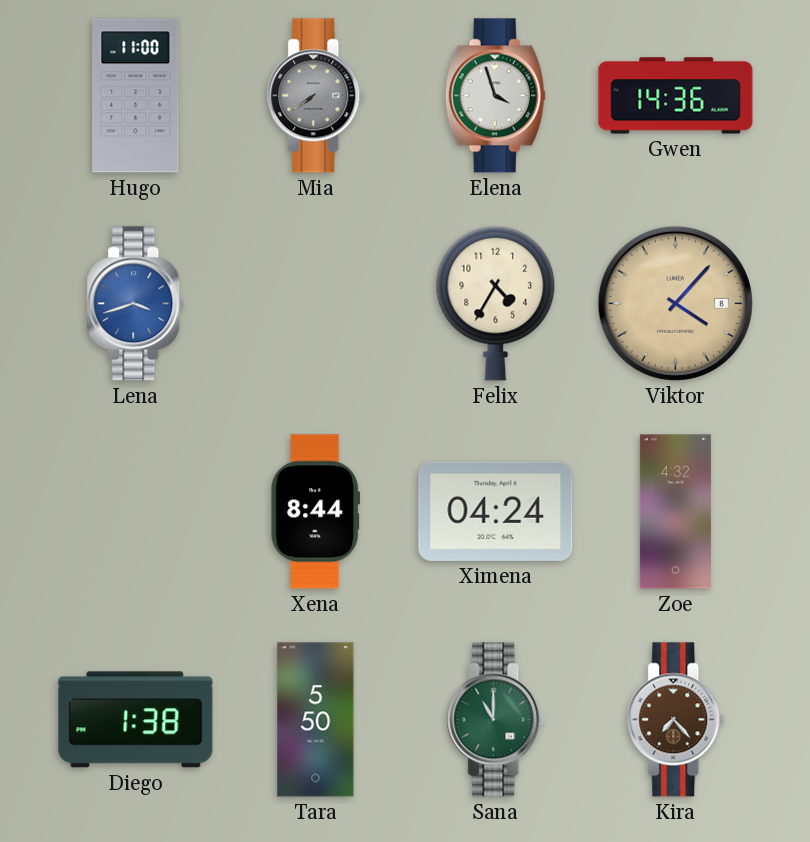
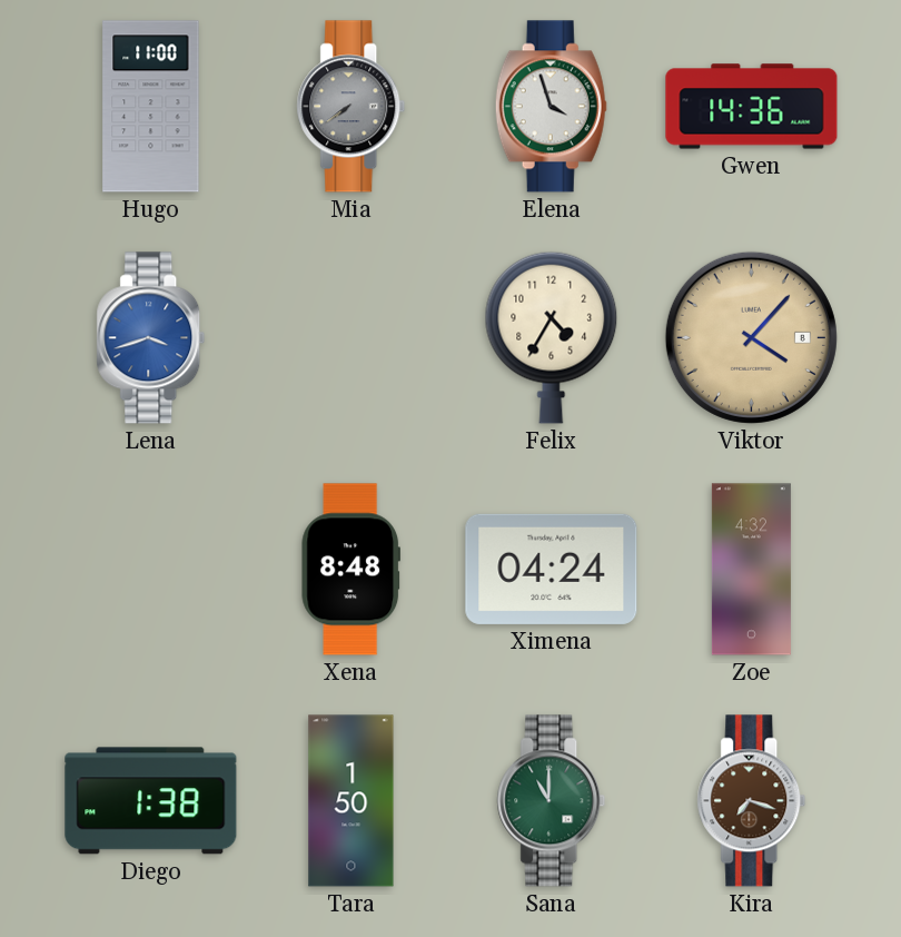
Xena: 8:44 -> 8:48
Tara: 5:50 -> 1:50
Kira: 7:23 -> 7:18
